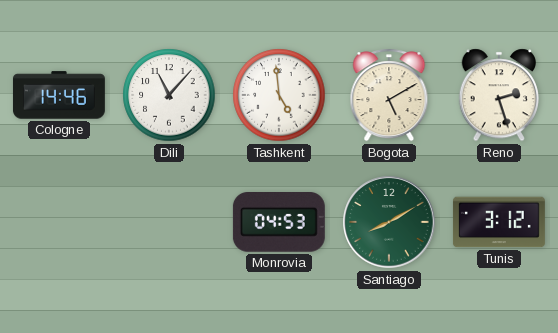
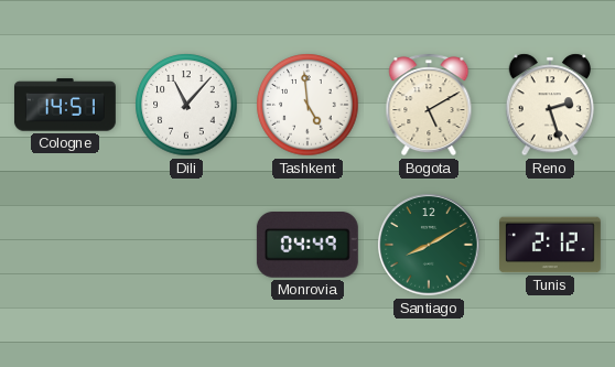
Cologne: 14:46 -> 14:51
Monrovia: 04:53 -> 04:49
Tunis: 3:12 -> 2:12
